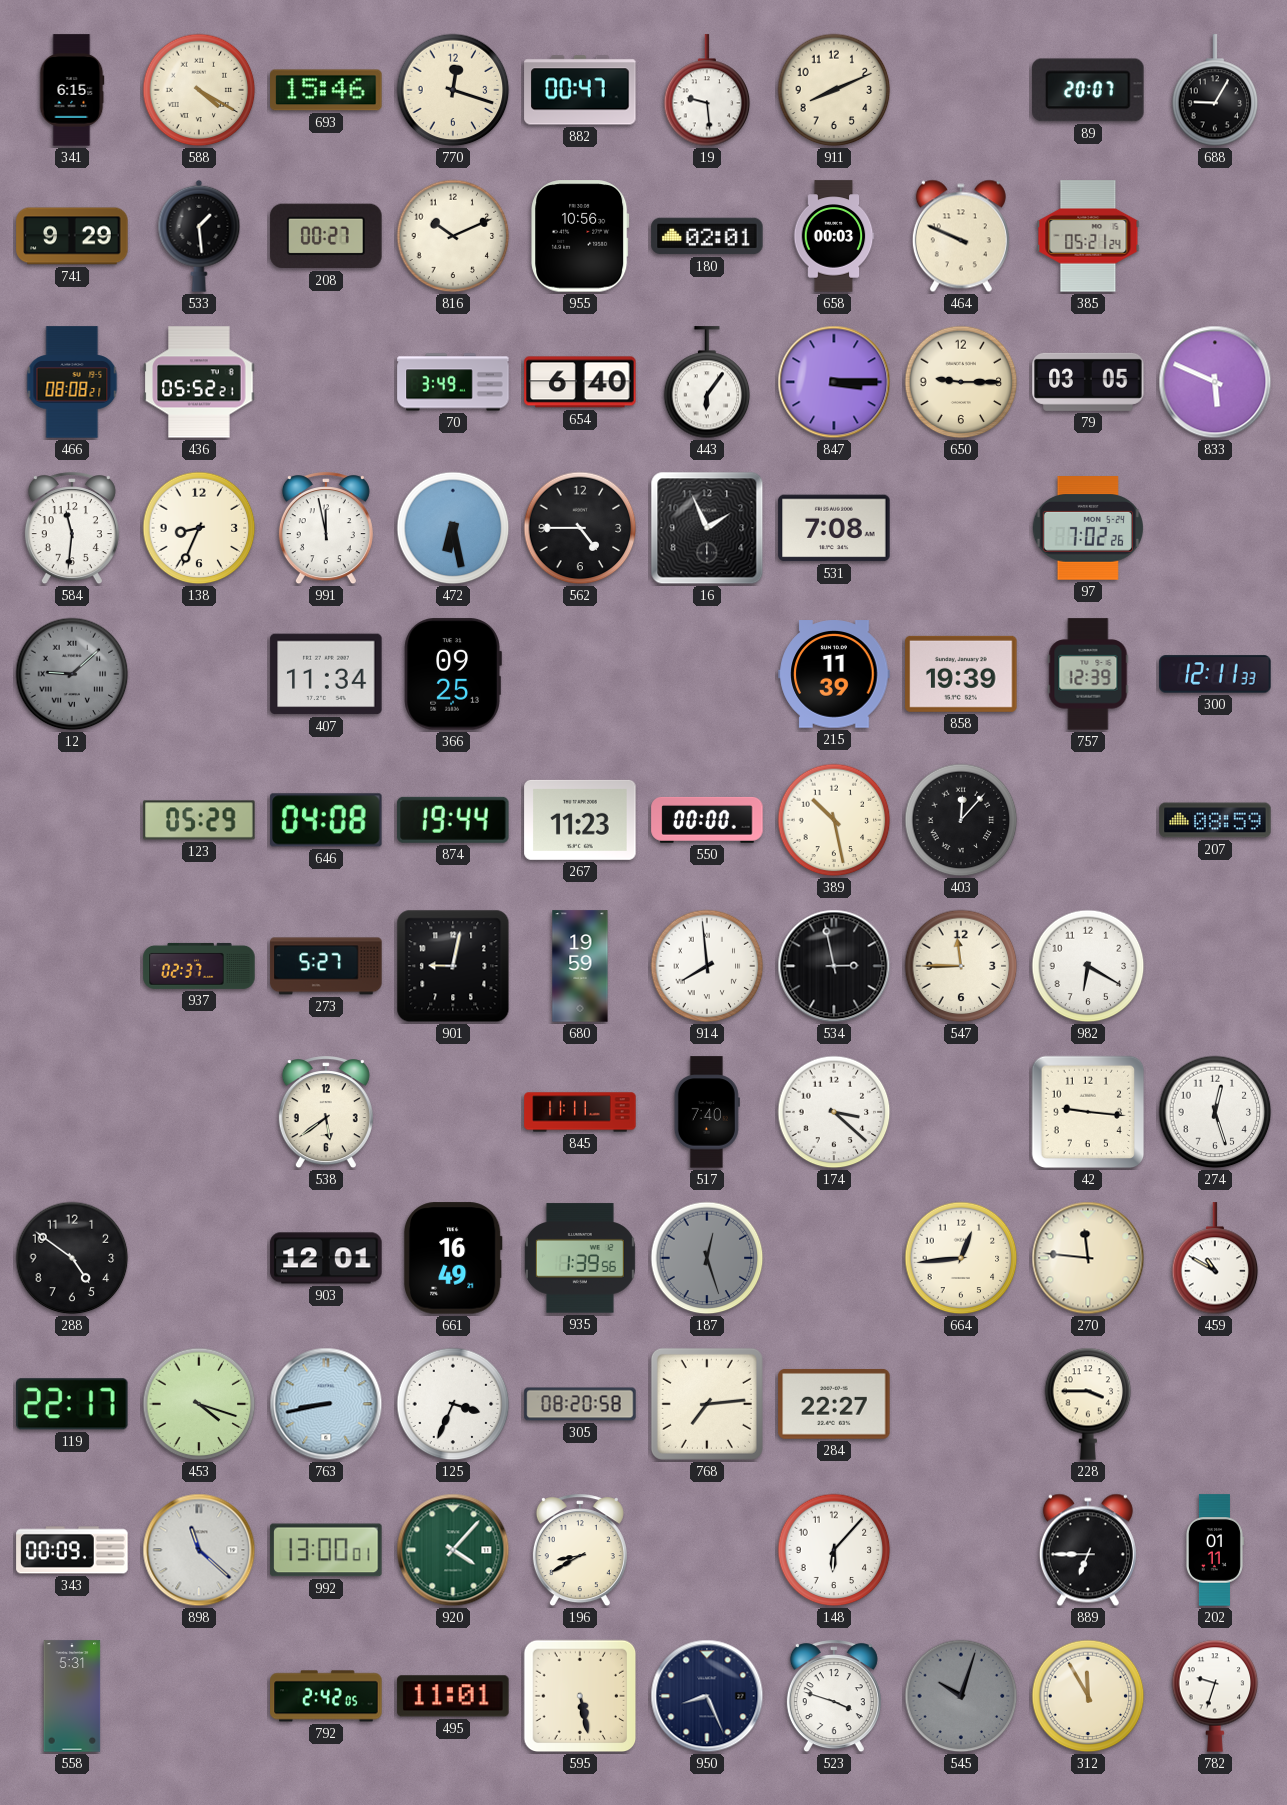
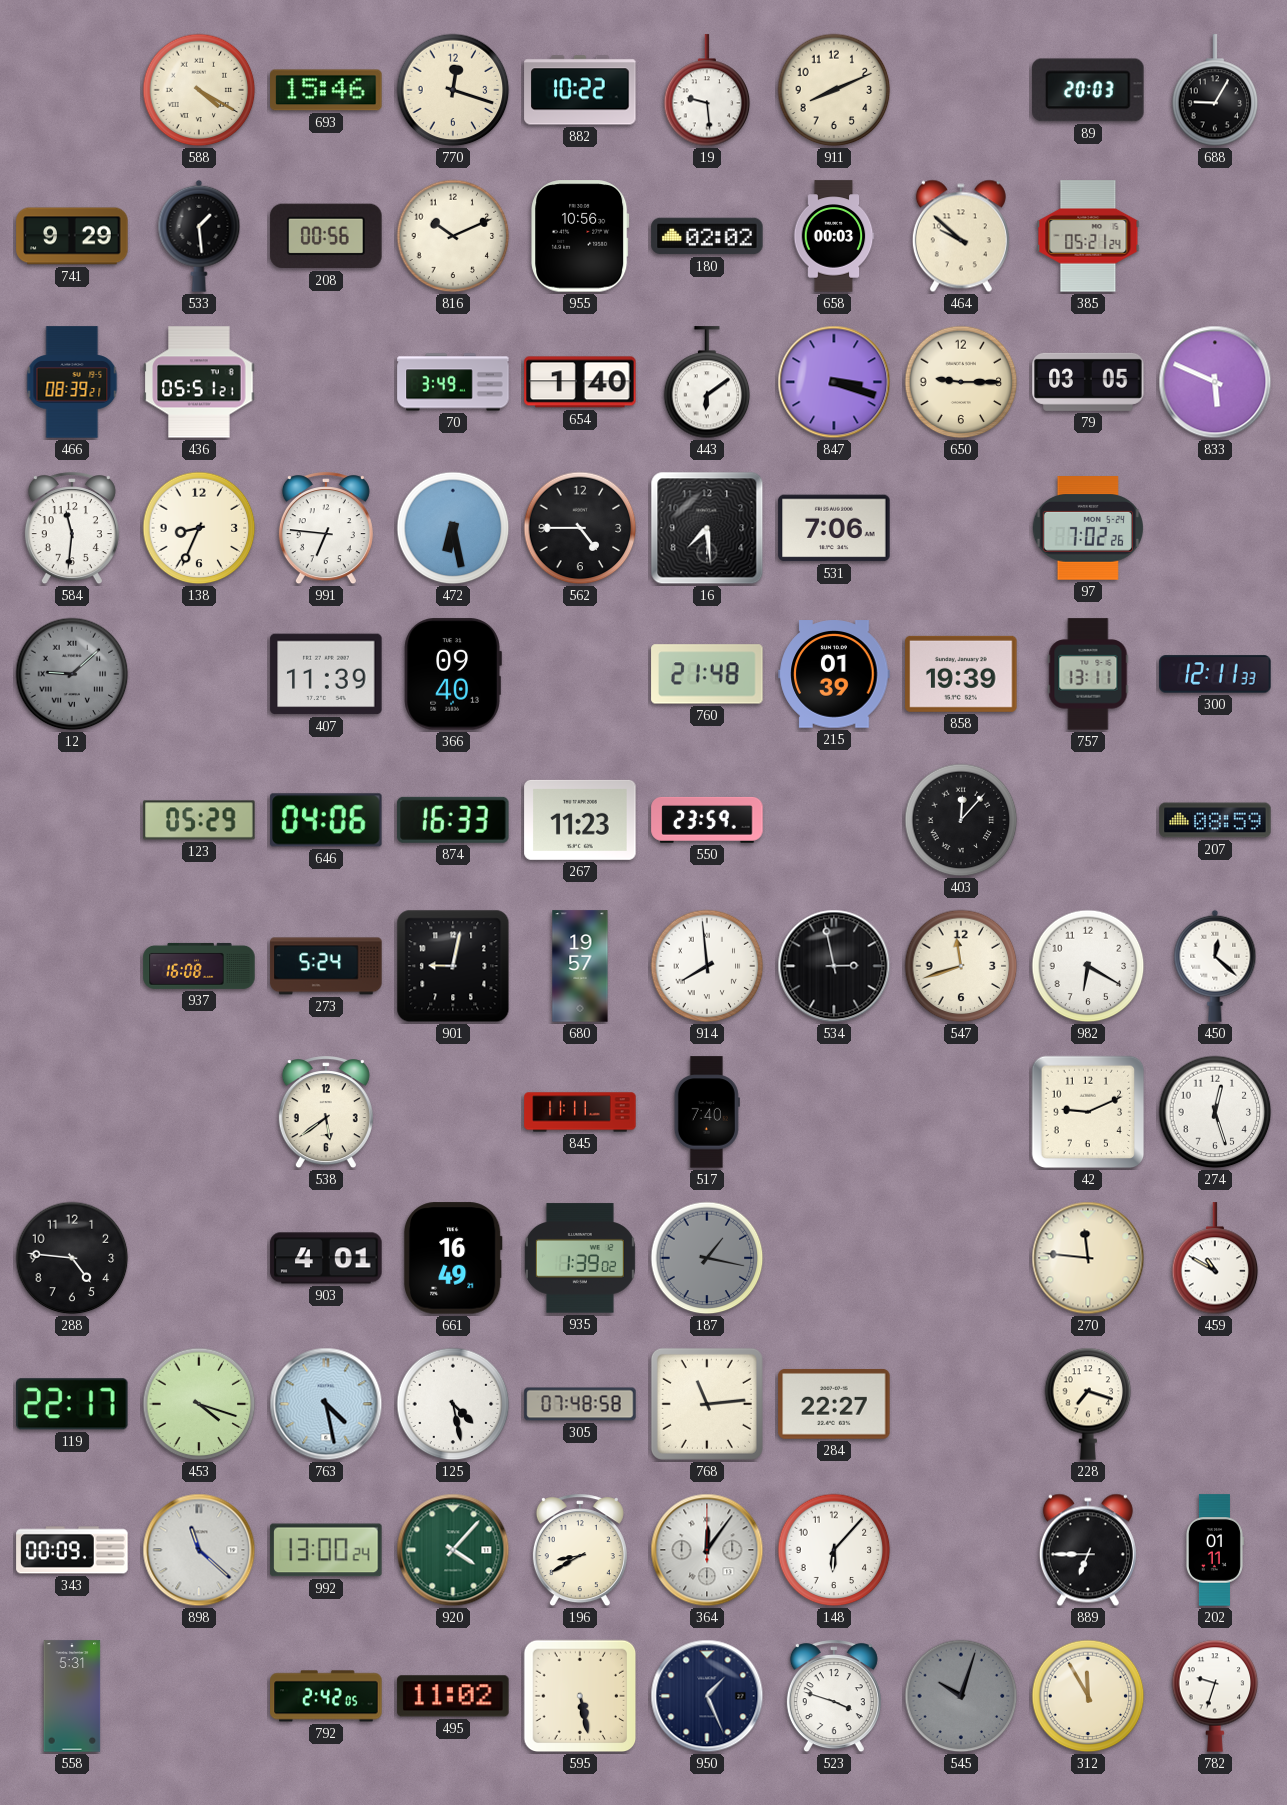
341: 6:15 -> none
882: 00:47 -> 10:22
89: 20:07 -> 20:03
208: 00:27 -> 00:56
180: 02:01 -> 02:02
464: 9:49 -> 9:52
466: 08:08 -> 08:39
436: 05:52 -> 05:51
654: 6:40 -> 1:40
443: 6:06 -> 6:09
847: 3:15 -> 3:18
991: 11:58 -> 6:46
16: 1:56 -> 7:29
531: 7:08 -> 7:06
407: 11:34 -> 11:39
366: 09:25 -> 09:40
760: none -> 21:48
215: 11:39 -> 01:39
757: 12:39 -> 13:11
646: 04:08 -> 04:06
874: 19:44 -> 16:33
550: 00:00 -> 23:59
389: 10:28 -> none
937: 02:37 -> 16:08
273: 5:27 -> 5:24
680: 19:59 -> 19:57
547: 11:45 -> 11:42
450: none -> 12:22
174: 3:22 -> none
42: 9:16 -> 9:11
288: 4:51 -> 4:46
903: 12:01 -> 4:01
935: 1:39:56 -> 1:39:02
187: 12:27 -> 1:17
664: 12:44 -> none
763: 8:43 -> 4:28
125: 3:34 -> 4:28
305: 08:20 -> 07:48
768: 7:14 -> 11:14
228: 3:45 -> 7:18
992: 13:00:01 -> 13:00:24
364: none -> 12:06
495: 11:01 -> 11:02
950: 8:26 -> 1:26
